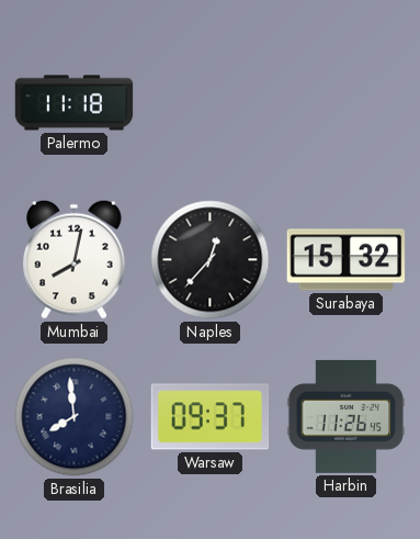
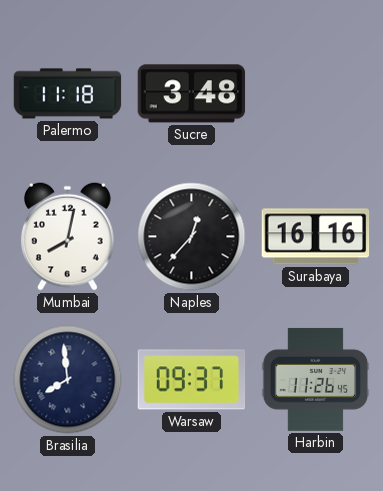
Sucre: none -> 3:48
Surabaya: 15:32 -> 16:16
